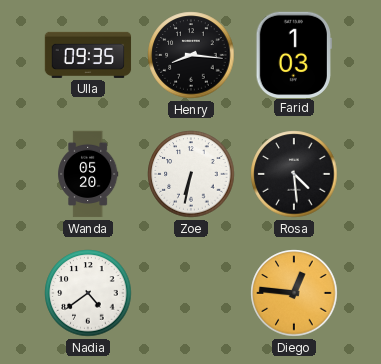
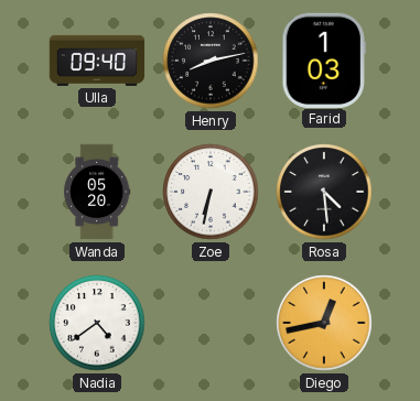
Ulla: 09:35 -> 09:40
Henry: 8:16 -> 8:13
Diego: 12:46 -> 12:43
